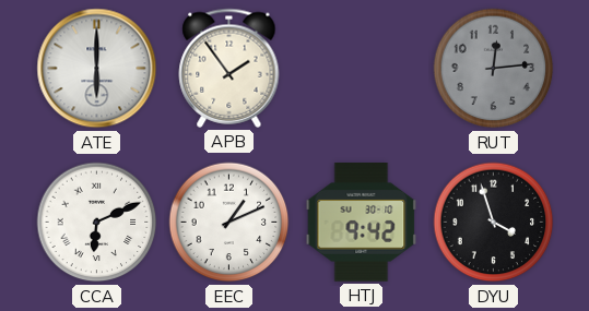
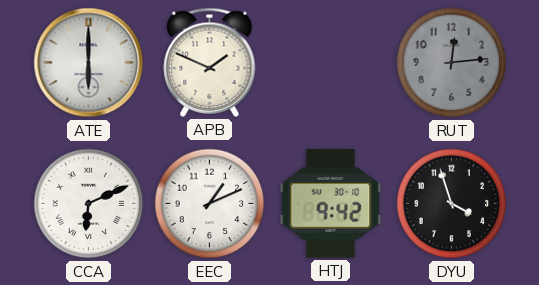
APB: 1:54 -> 1:49
